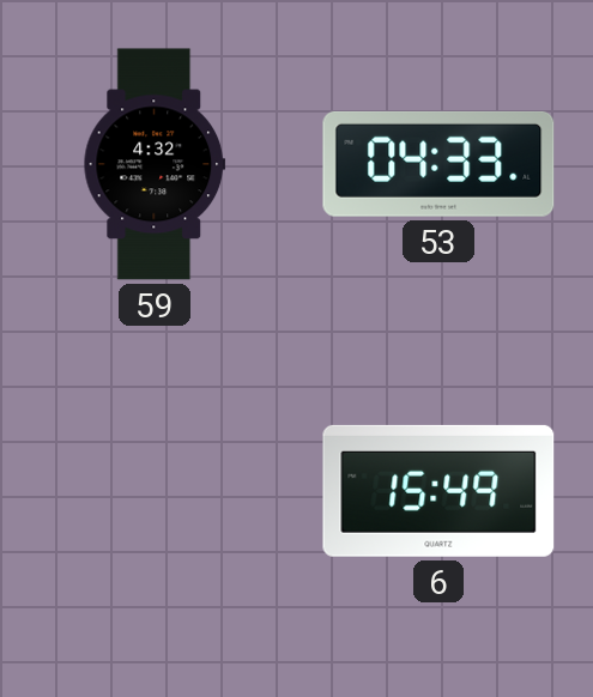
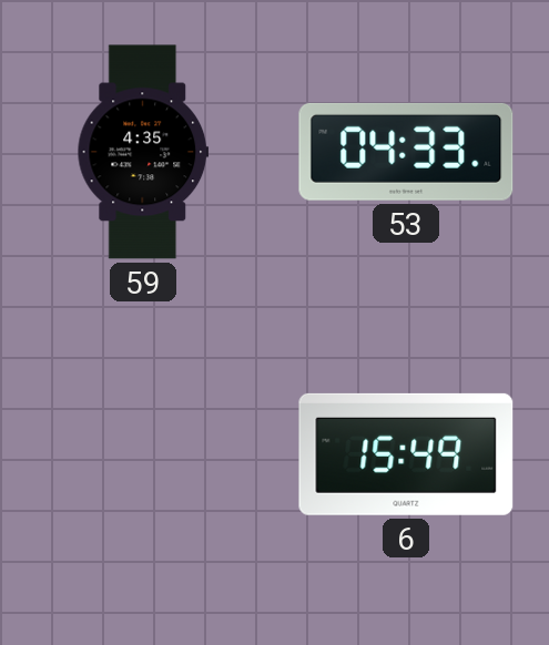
59: 4:32 -> 4:35
